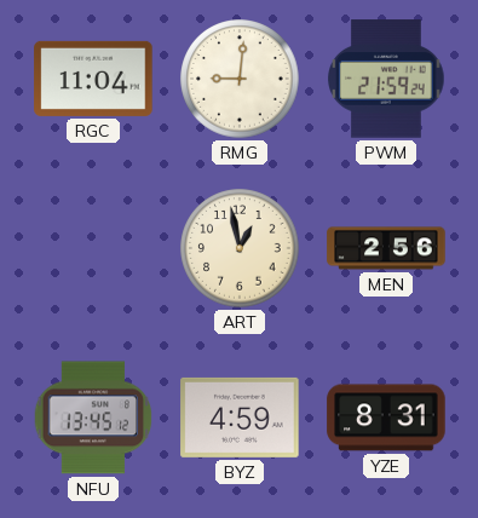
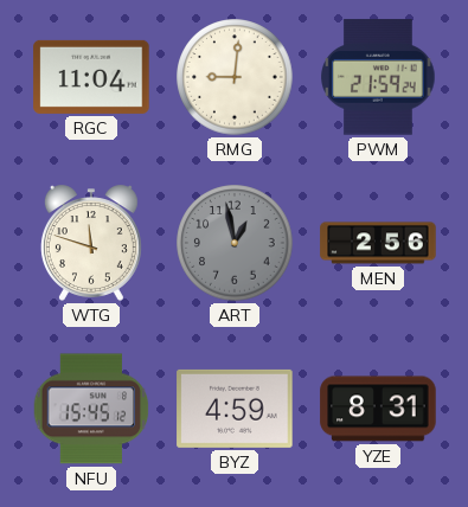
WTG: none -> 11:48
ART dial: cream -> grey
NFU: 13:45 -> 15:45
